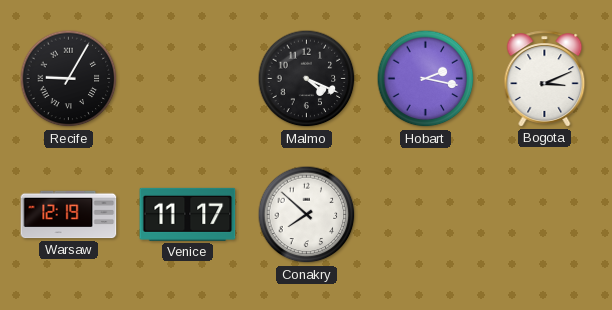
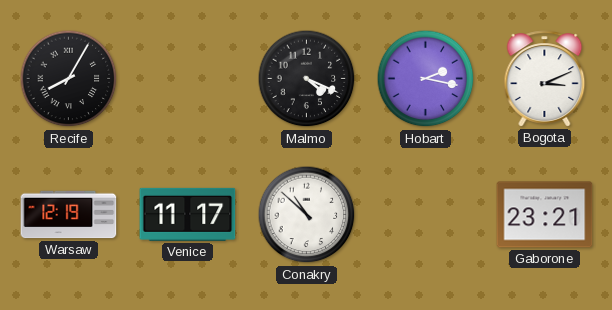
Recife: 9:05 -> 8:05
Conakry: 7:52 -> 10:52
Gaborone: none -> 23:21
